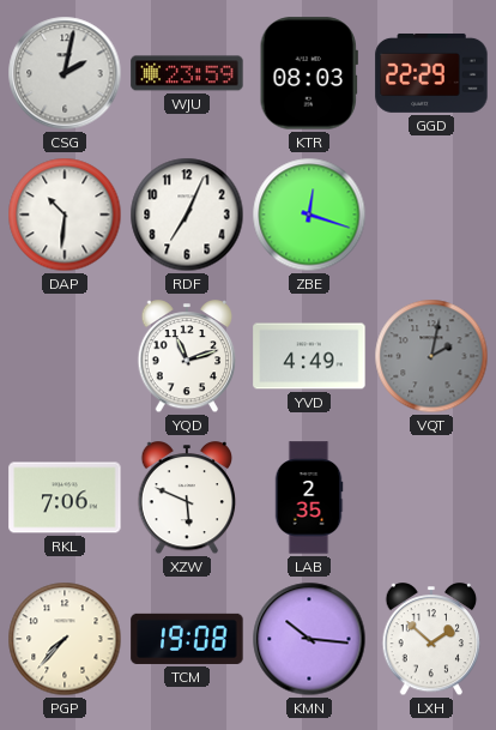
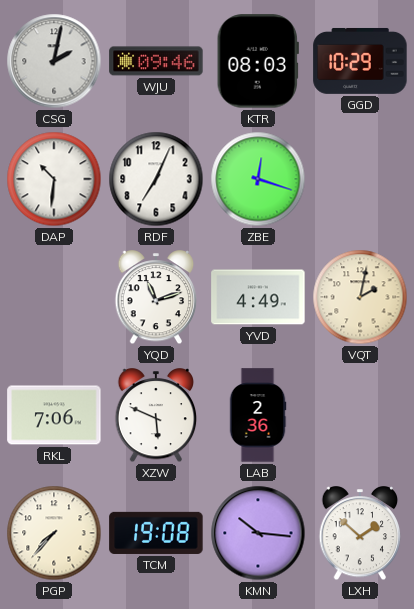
WJU: 23:59 -> 09:46
GGD: 22:29 -> 10:29
VQT dial: grey -> cream
LAB: 2:35 -> 2:36
